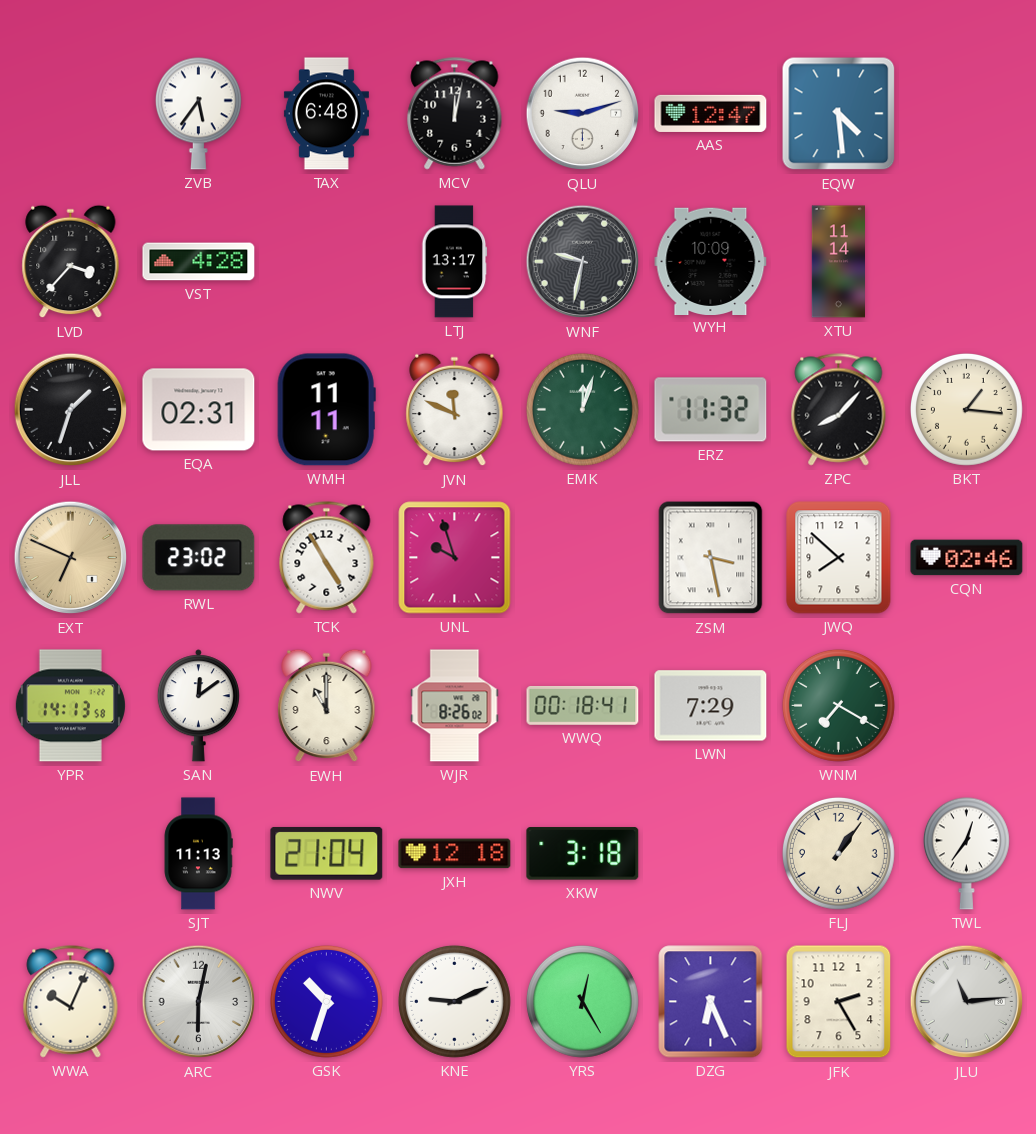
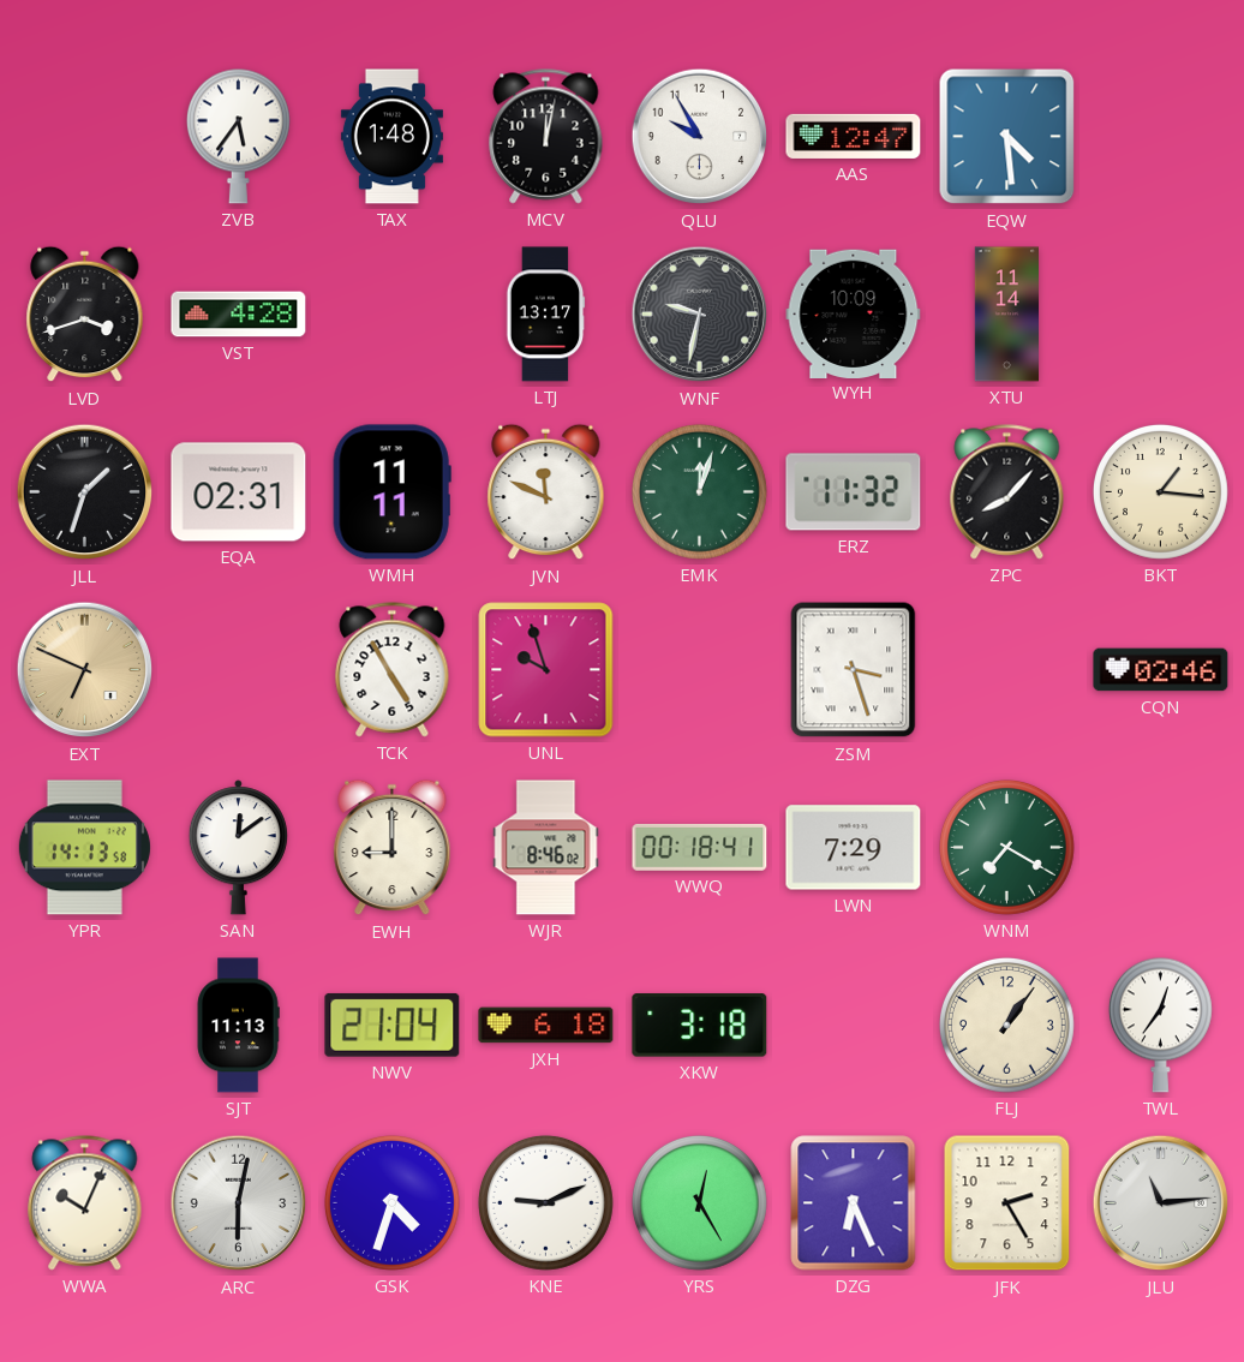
TAX: 6:48 -> 1:48
QLU: 9:12 -> 9:55
LVD: 3:37 -> 3:42
RWL: 23:02 -> none
ZSM: 3:28 -> 3:27
JWQ: 7:52 -> none
EWH: 11:00 -> 9:00
WJR: 8:26 -> 8:46
JXH: 12:18 -> 6:18
GSK: 10:33 -> 4:33
